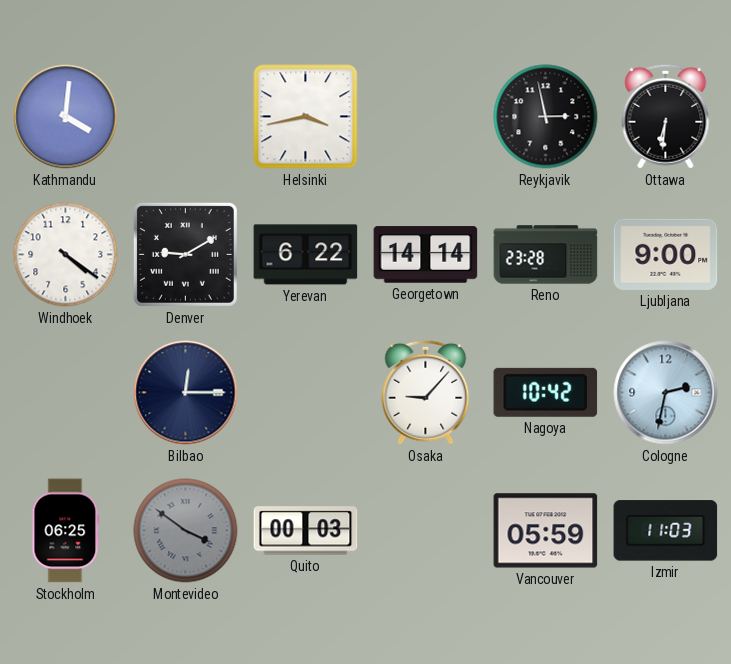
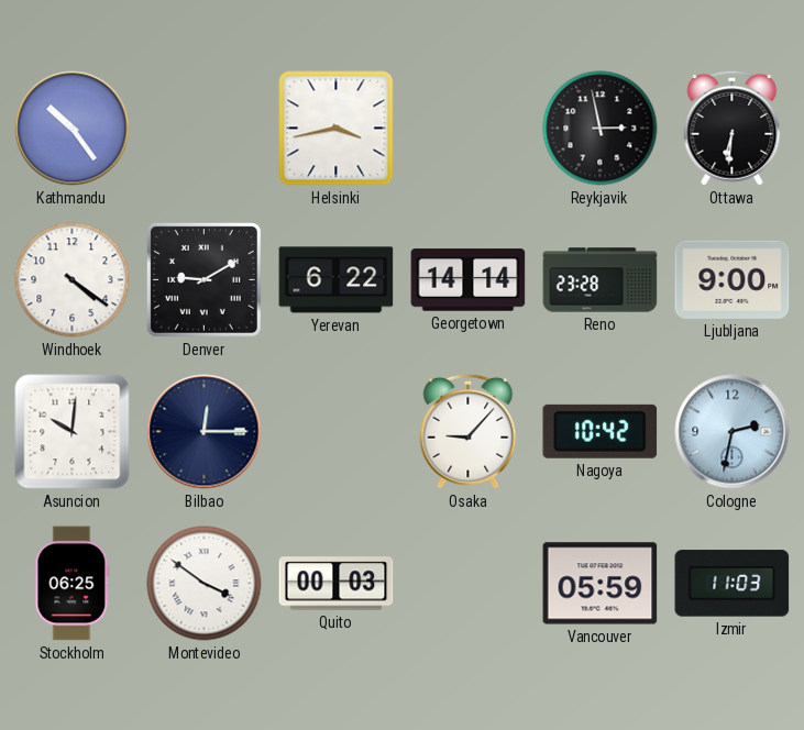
Kathmandu: 4:01 -> 10:24
Asuncion: none -> 10:01
Montevideo dial: grey -> white
